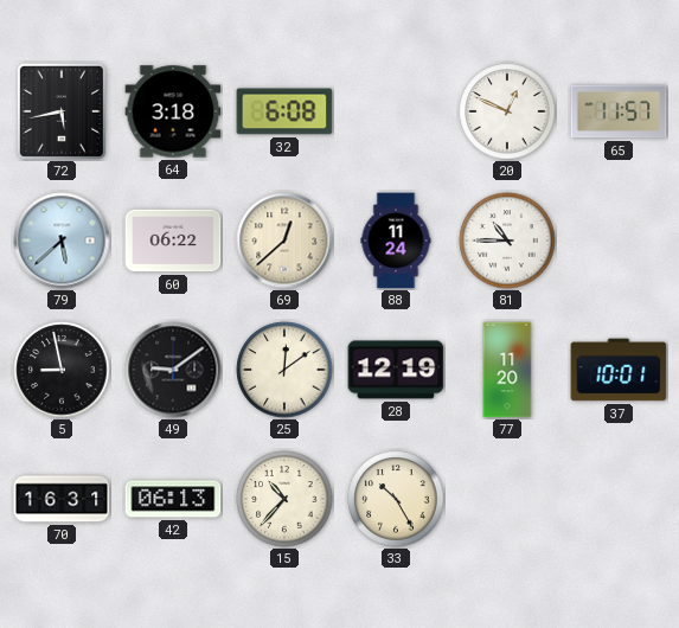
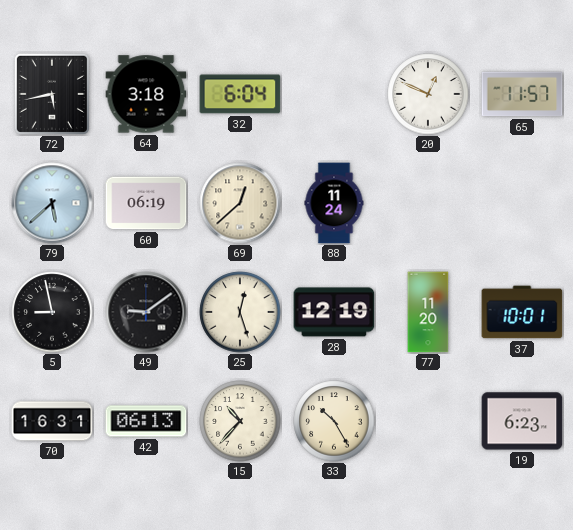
32: 6:08 -> 6:04
60: 06:22 -> 06:19
81: 10:45 -> none
25: 12:09 -> 12:27
19: none -> 6:23
